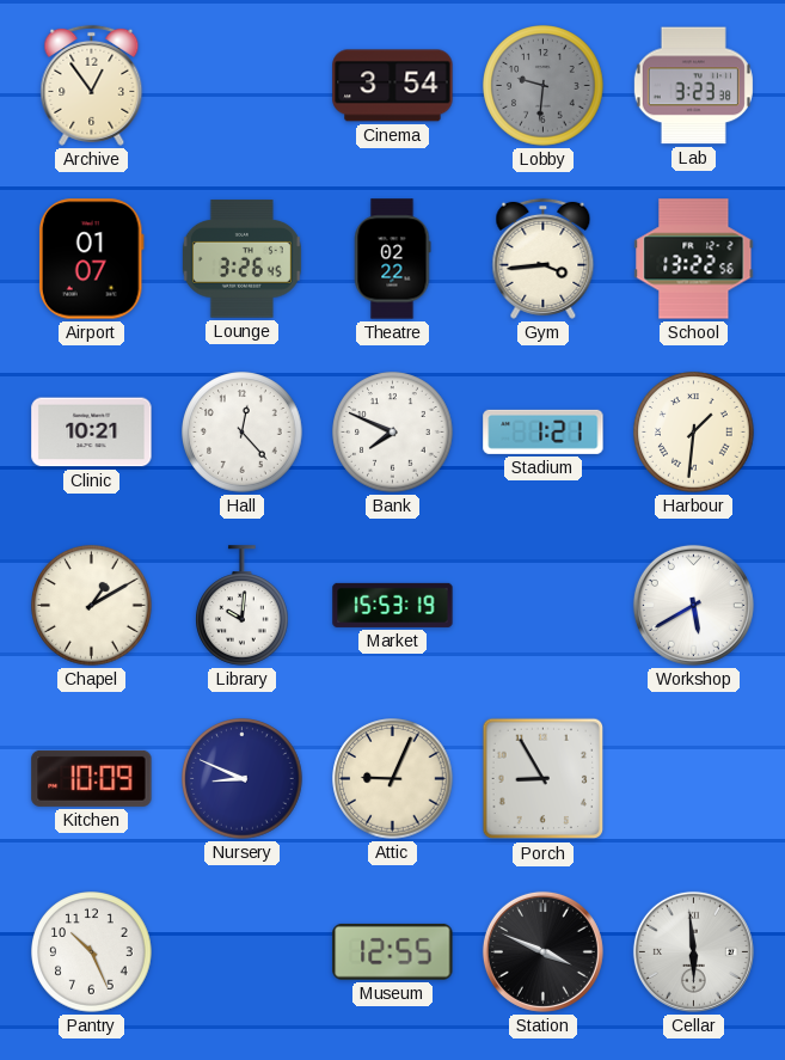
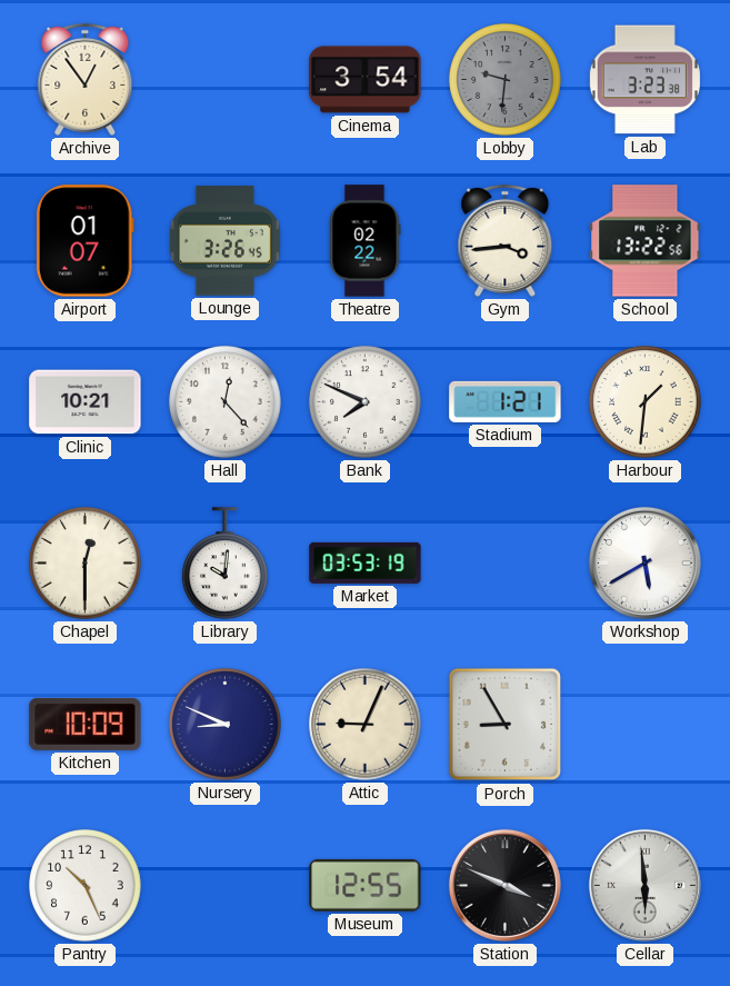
Chapel: 1:10 -> 12:30
Market: 15:53 -> 03:53
